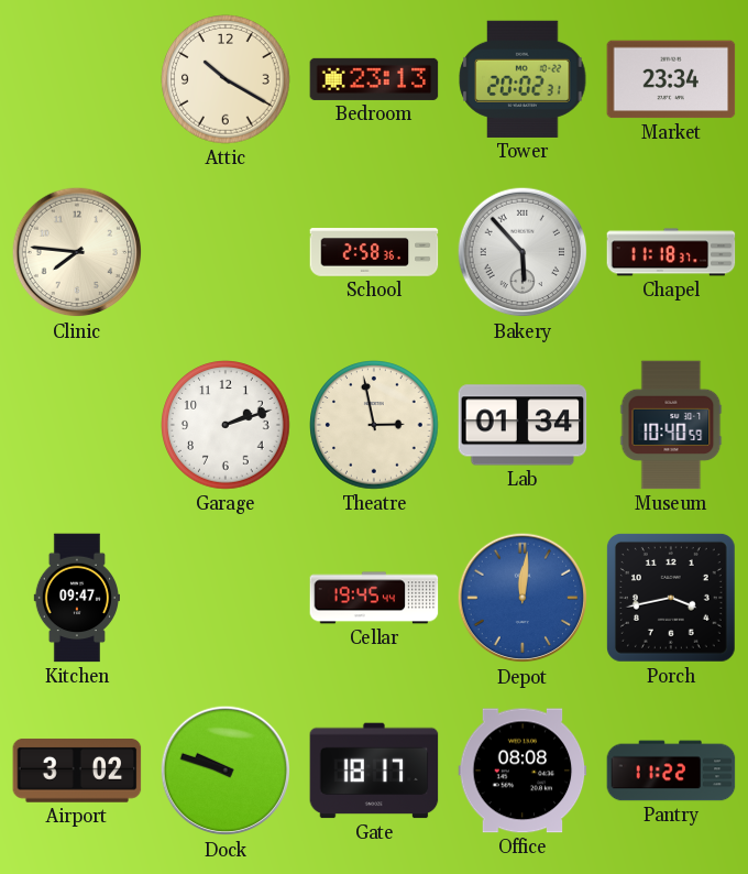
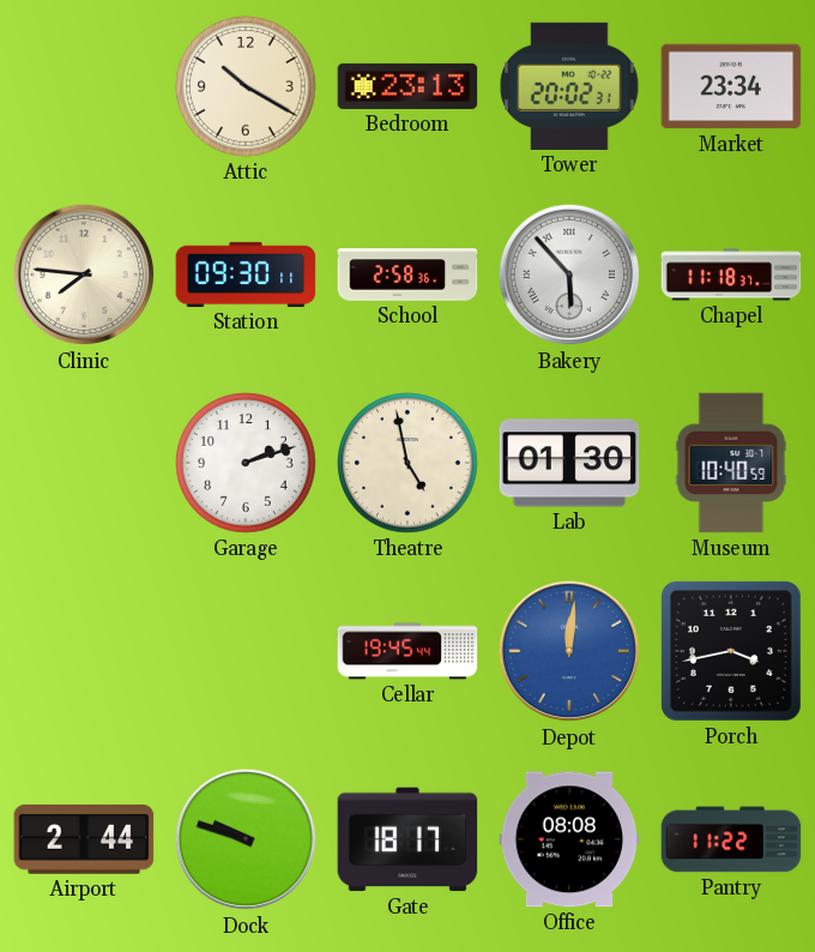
Station: none -> 09:30
Theatre: 2:58 -> 4:58
Lab: 01:34 -> 01:30
Kitchen: 09:47 -> none
Airport: 3:02 -> 2:44
